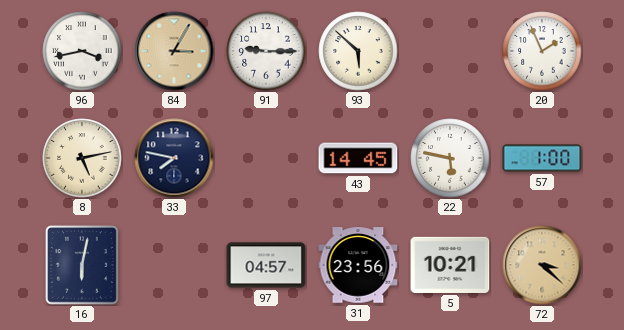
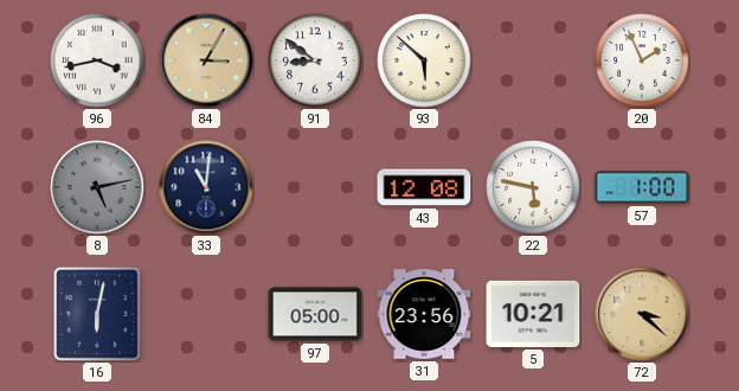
91: 9:15 -> 8:51
8 dial: cream -> grey
33: 7:47 -> 11:01
43: 14:45 -> 12:08
97: 04:57 -> 05:00
